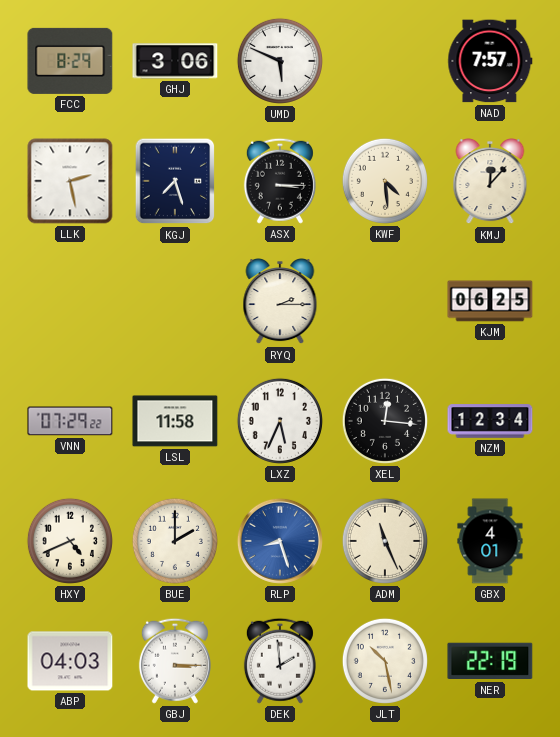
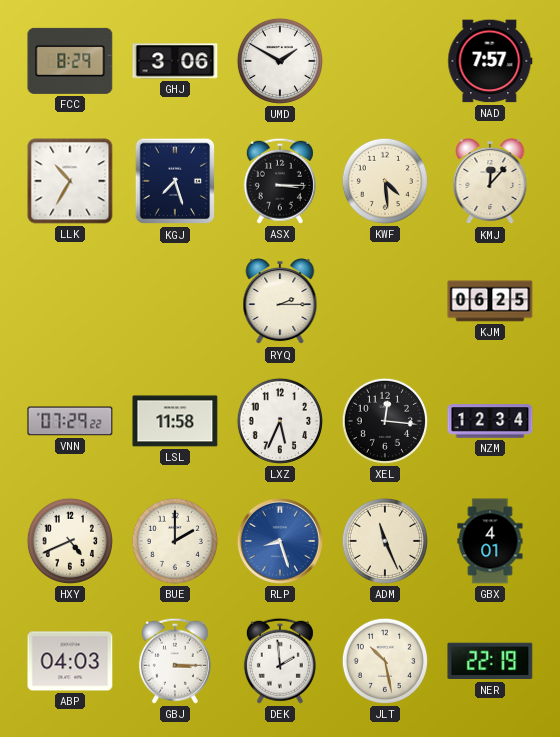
UMD: 5:49 -> 1:50
LLK: 2:28 -> 10:35
